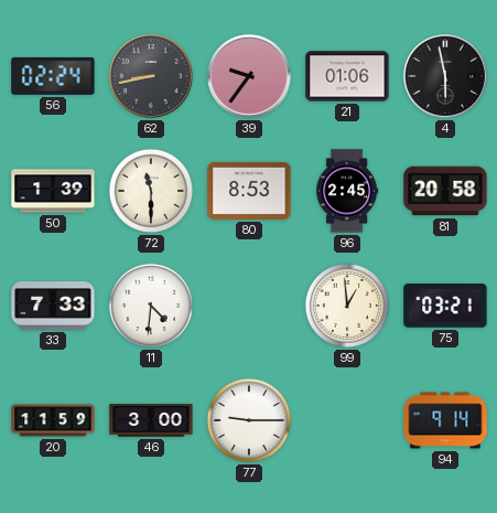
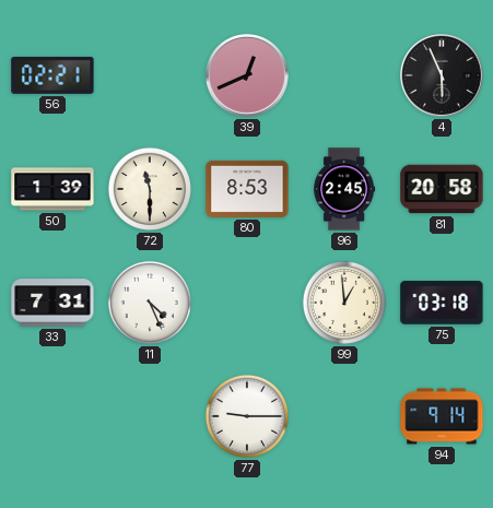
56: 02:24 -> 02:21
62: 8:43 -> none
39: 9:36 -> 12:41
21: 01:06 -> none
4: 5:58 -> 5:56
33: 7:33 -> 7:31
11: 4:31 -> 4:26
75: 03:21 -> 03:18
20: 11:59 -> none
46: 3:00 -> none
